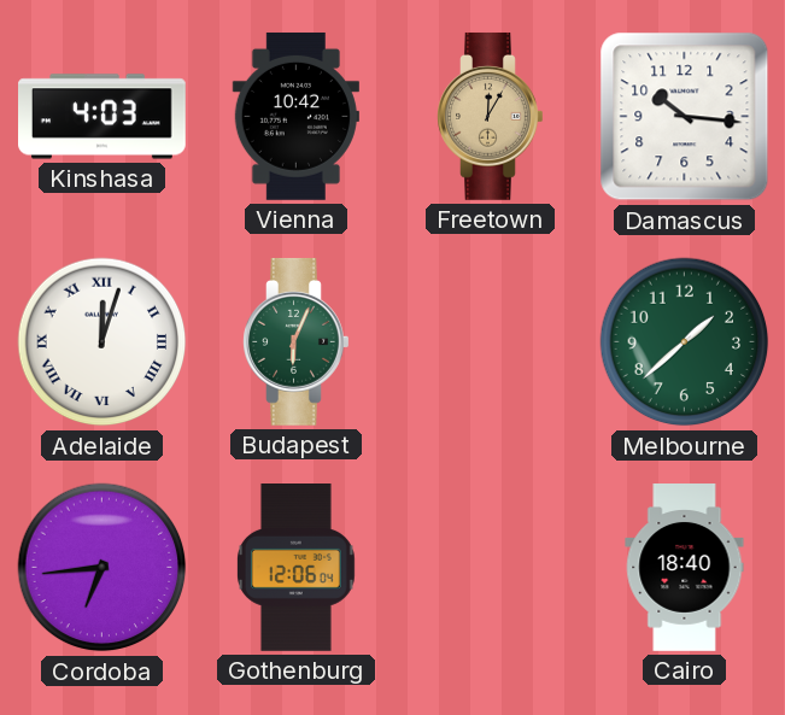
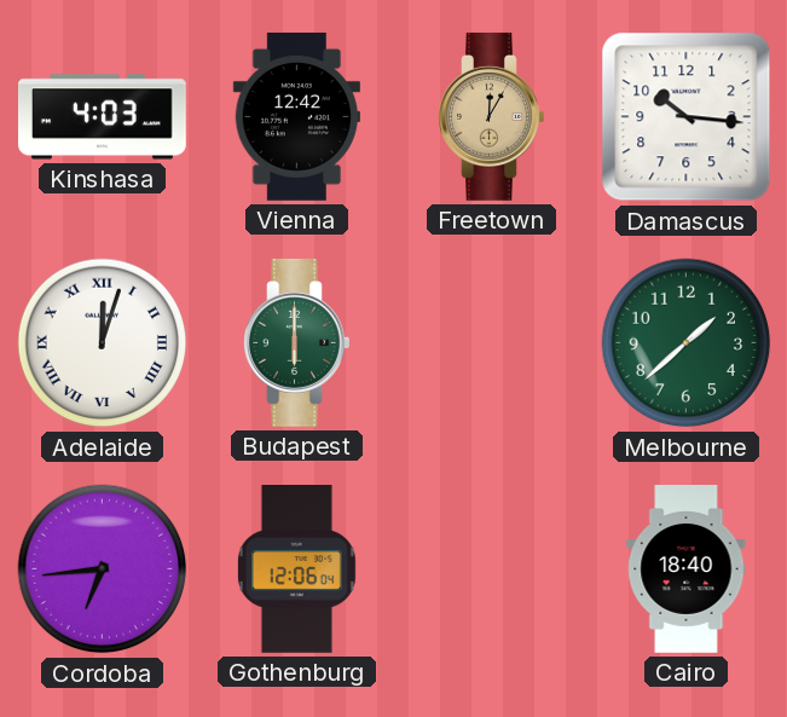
Vienna: 10:42 -> 12:42
Budapest: 6:04 -> 6:00
